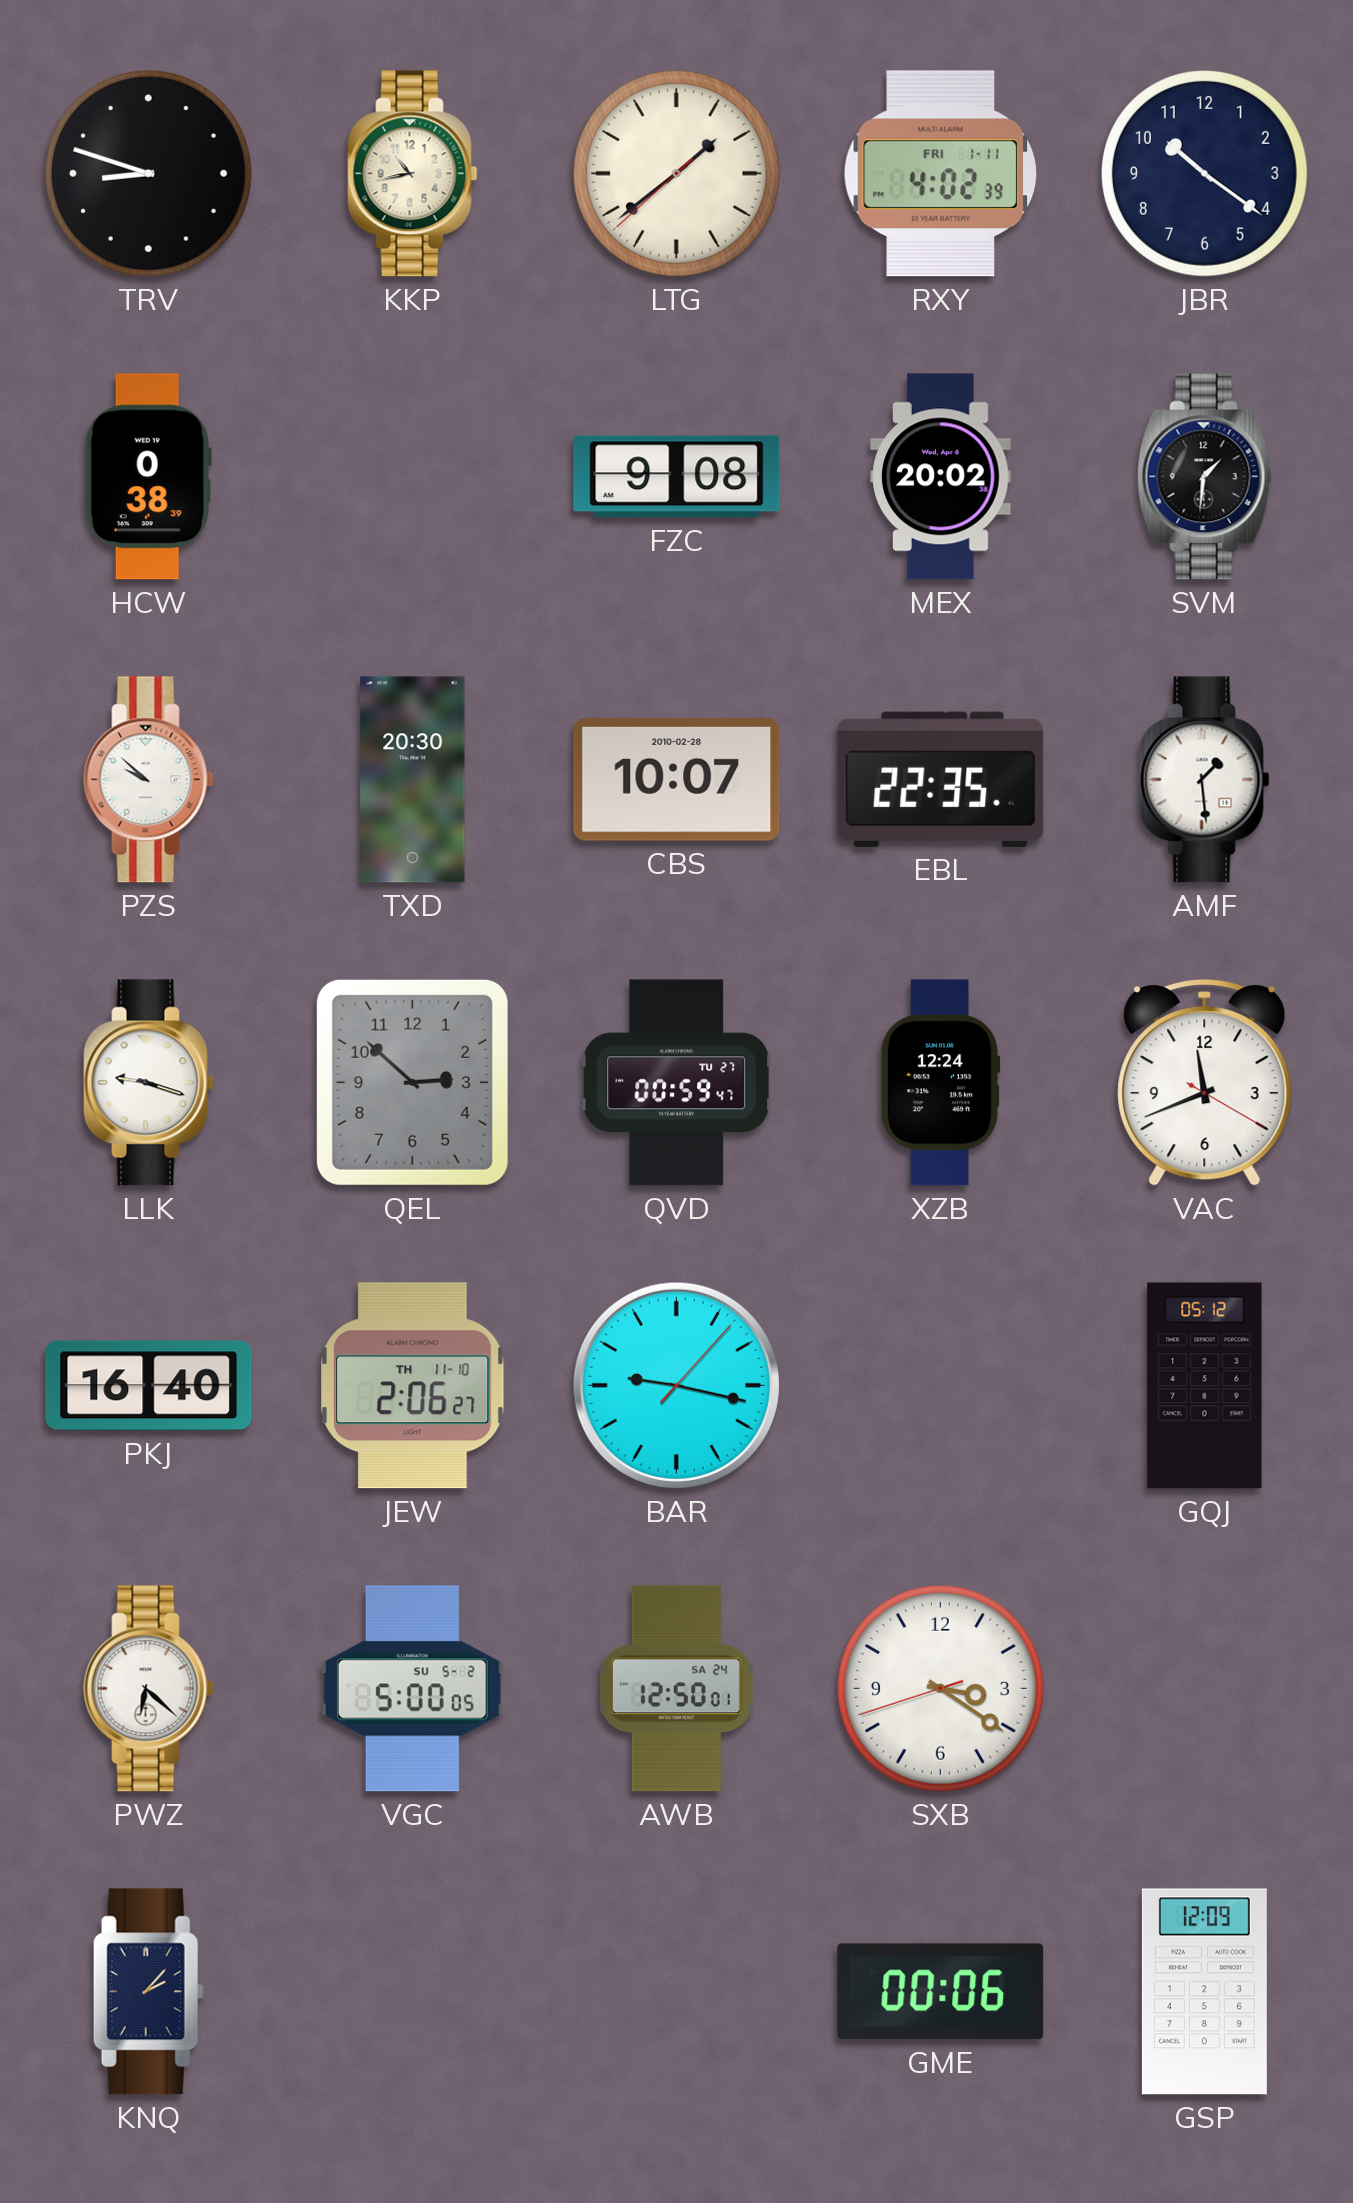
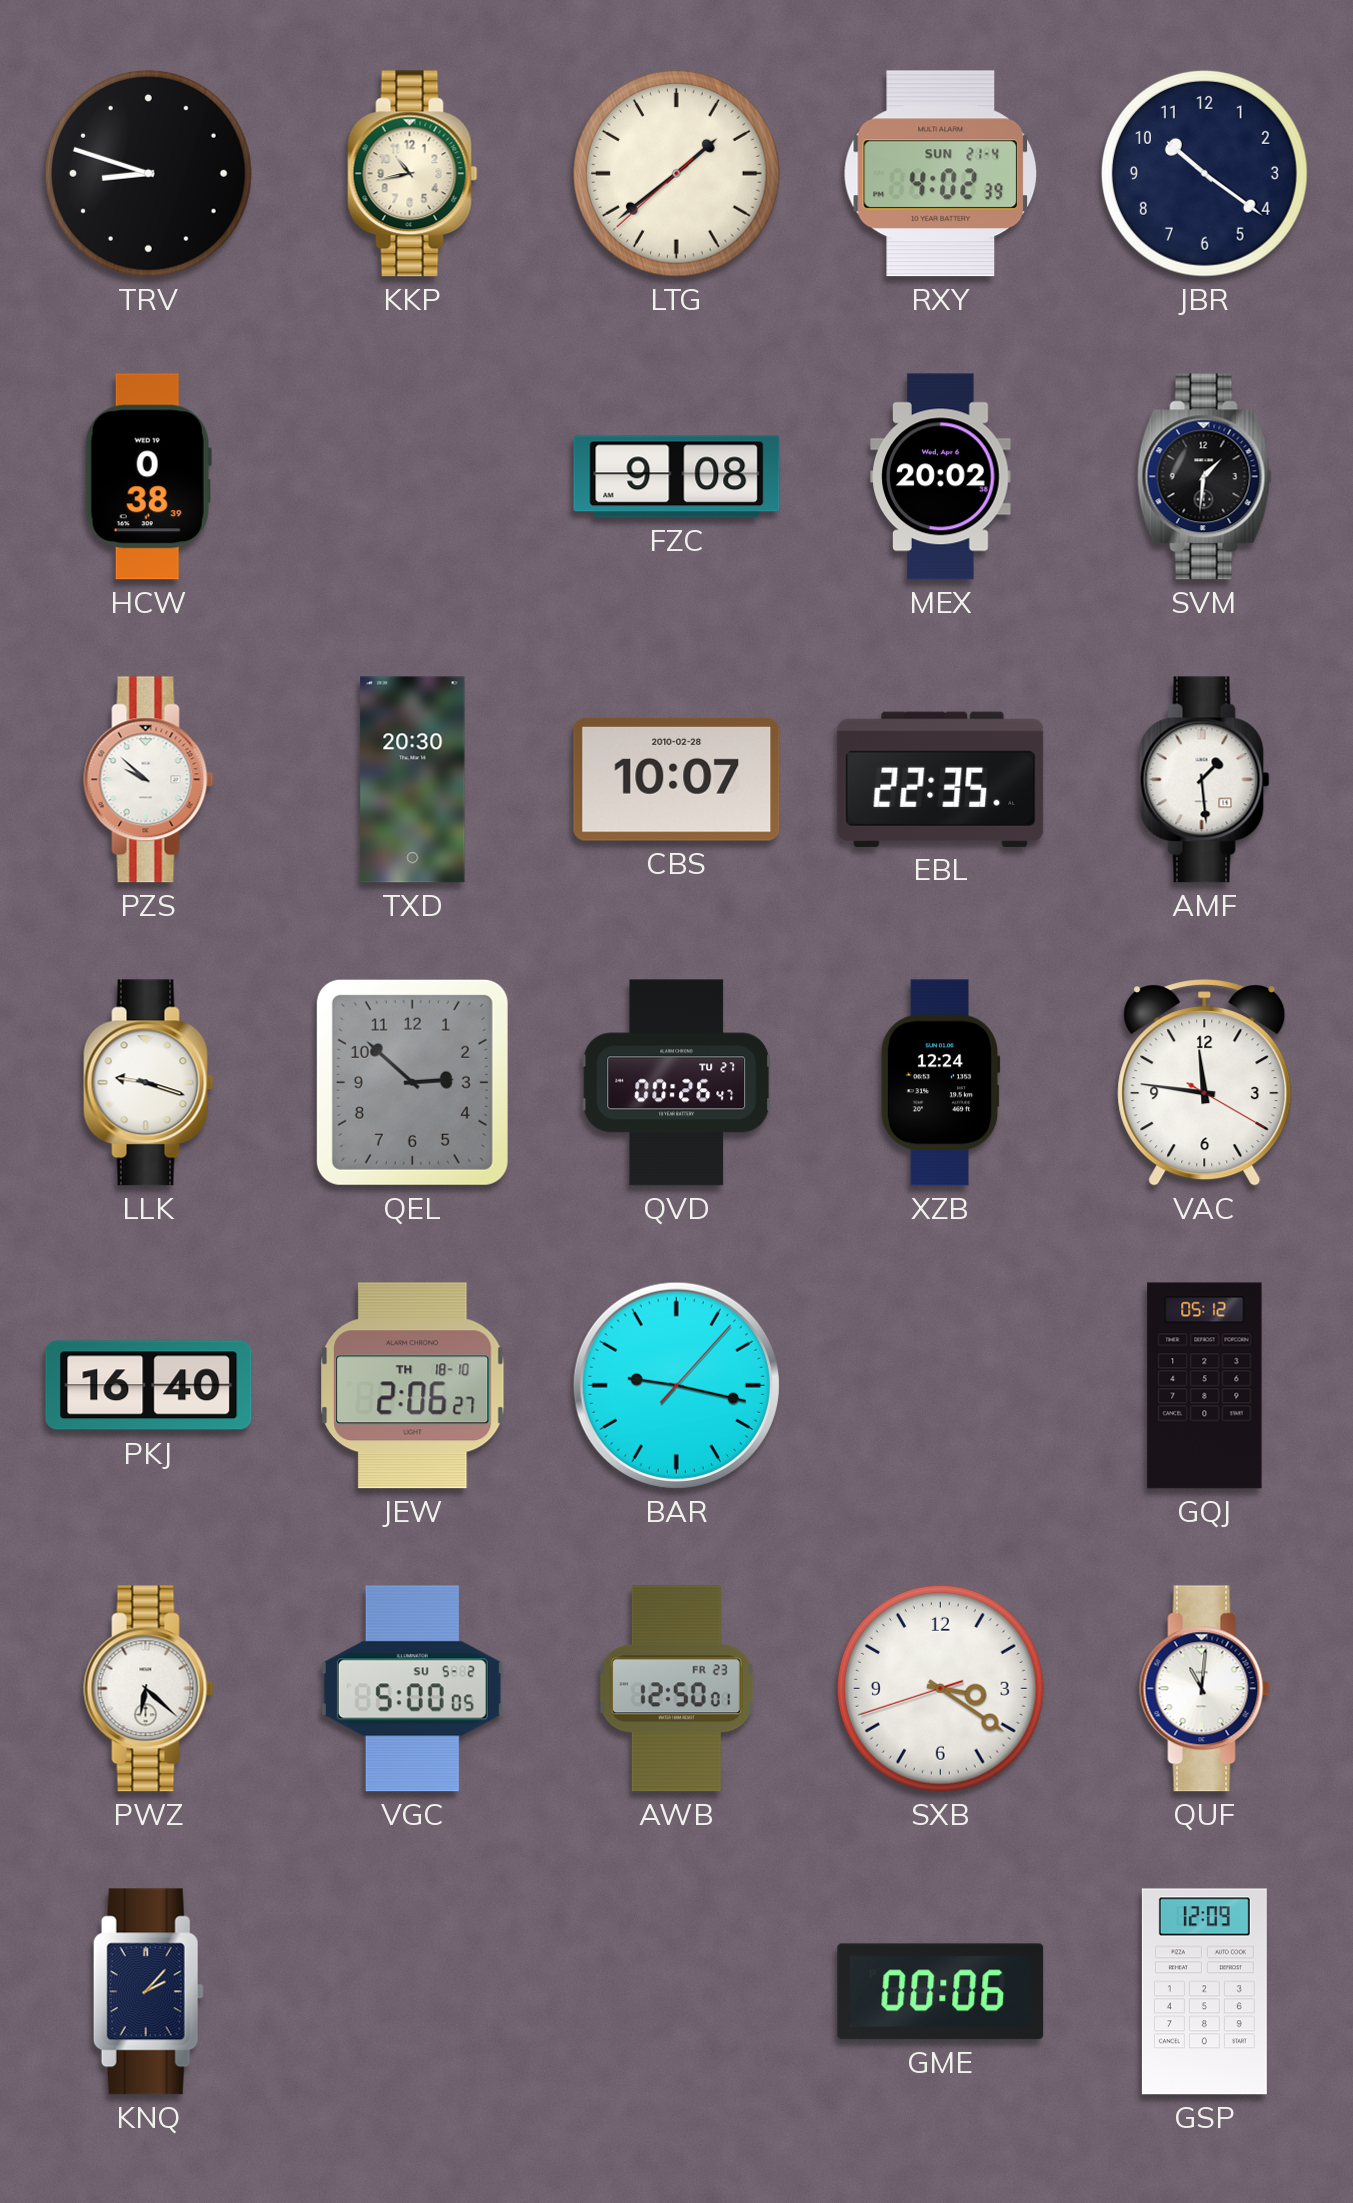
RXY date: FRI 1-11 -> SUN 21-4
QVD: 00:59 -> 00:26
VAC: 11:41 -> 11:46
JEW date: TH 11-10 -> TH 18-10
AWB date: SA 24 -> FR 23
QUF: none -> 11:01
